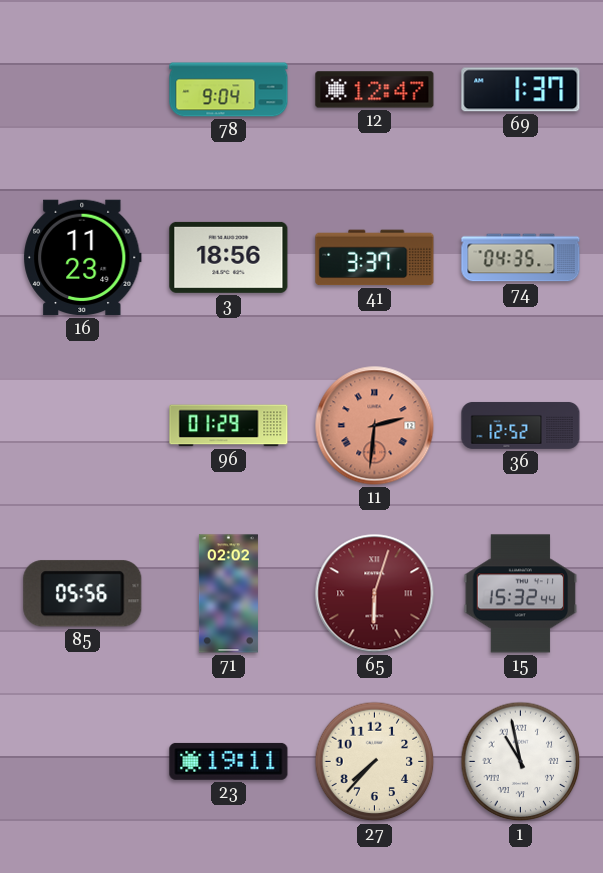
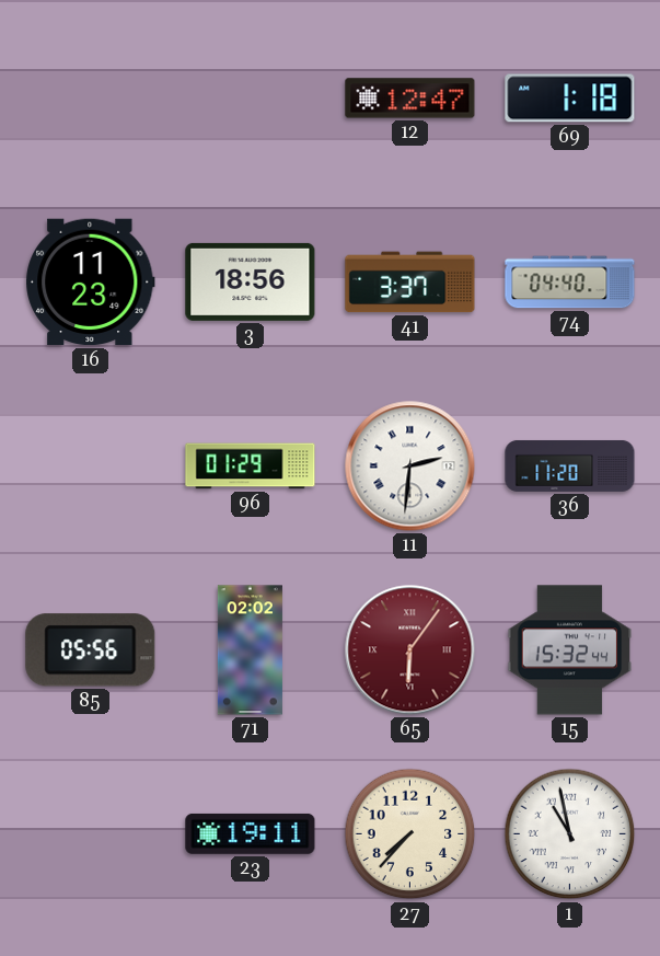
78: 9:04 -> none
69: 1:37 -> 1:18
74: 04:35 -> 04:40
11 dial: salmon -> white
36: 12:52 -> 11:20
65: 6:03 -> 6:06
